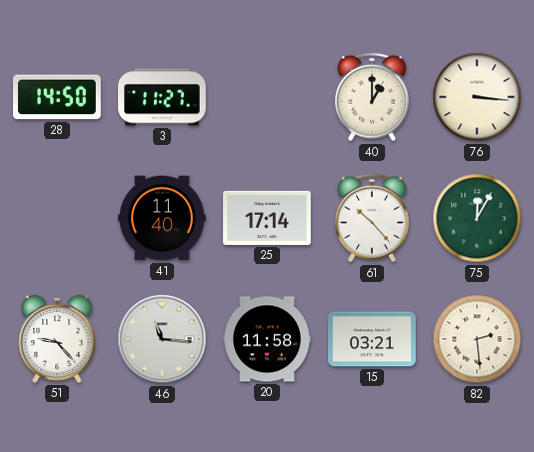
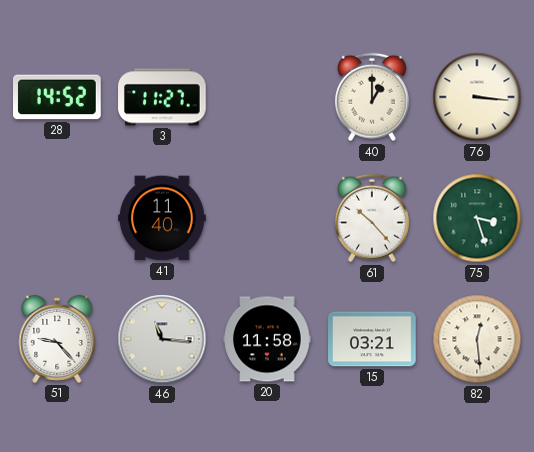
28: 14:50 -> 14:52
25: 17:14 -> none
75: 12:05 -> 3:27
82: 2:29 -> 12:29
